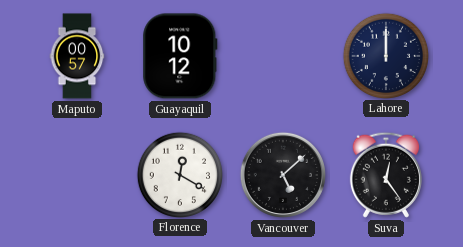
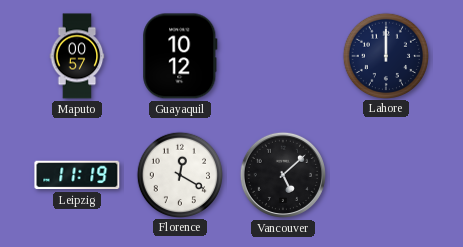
Leipzig: none -> 11:19
Suva: 12:24 -> none
